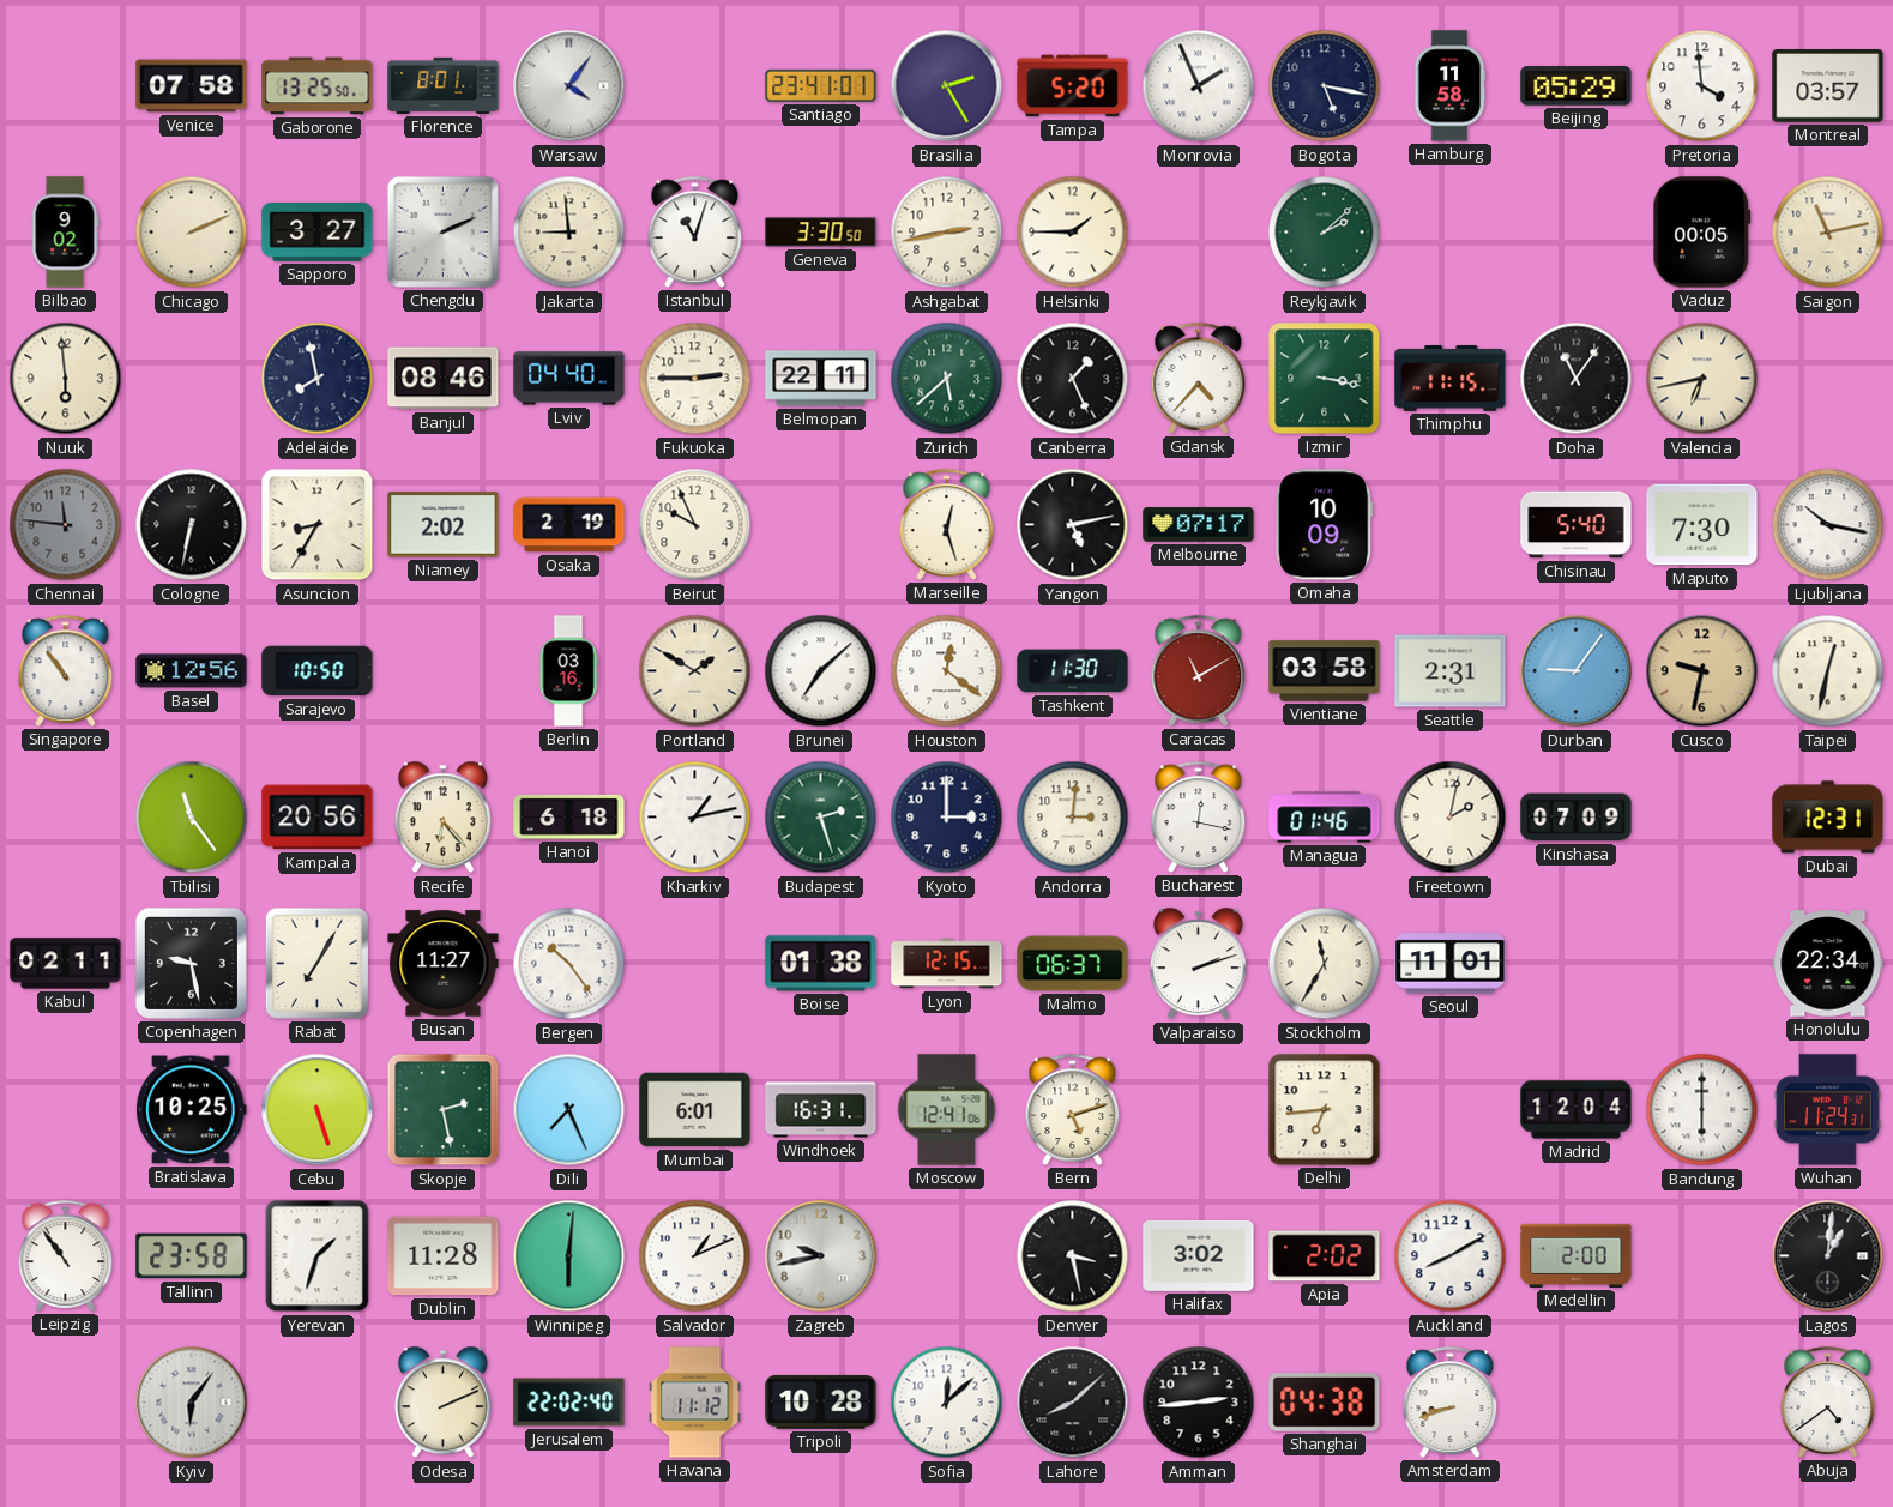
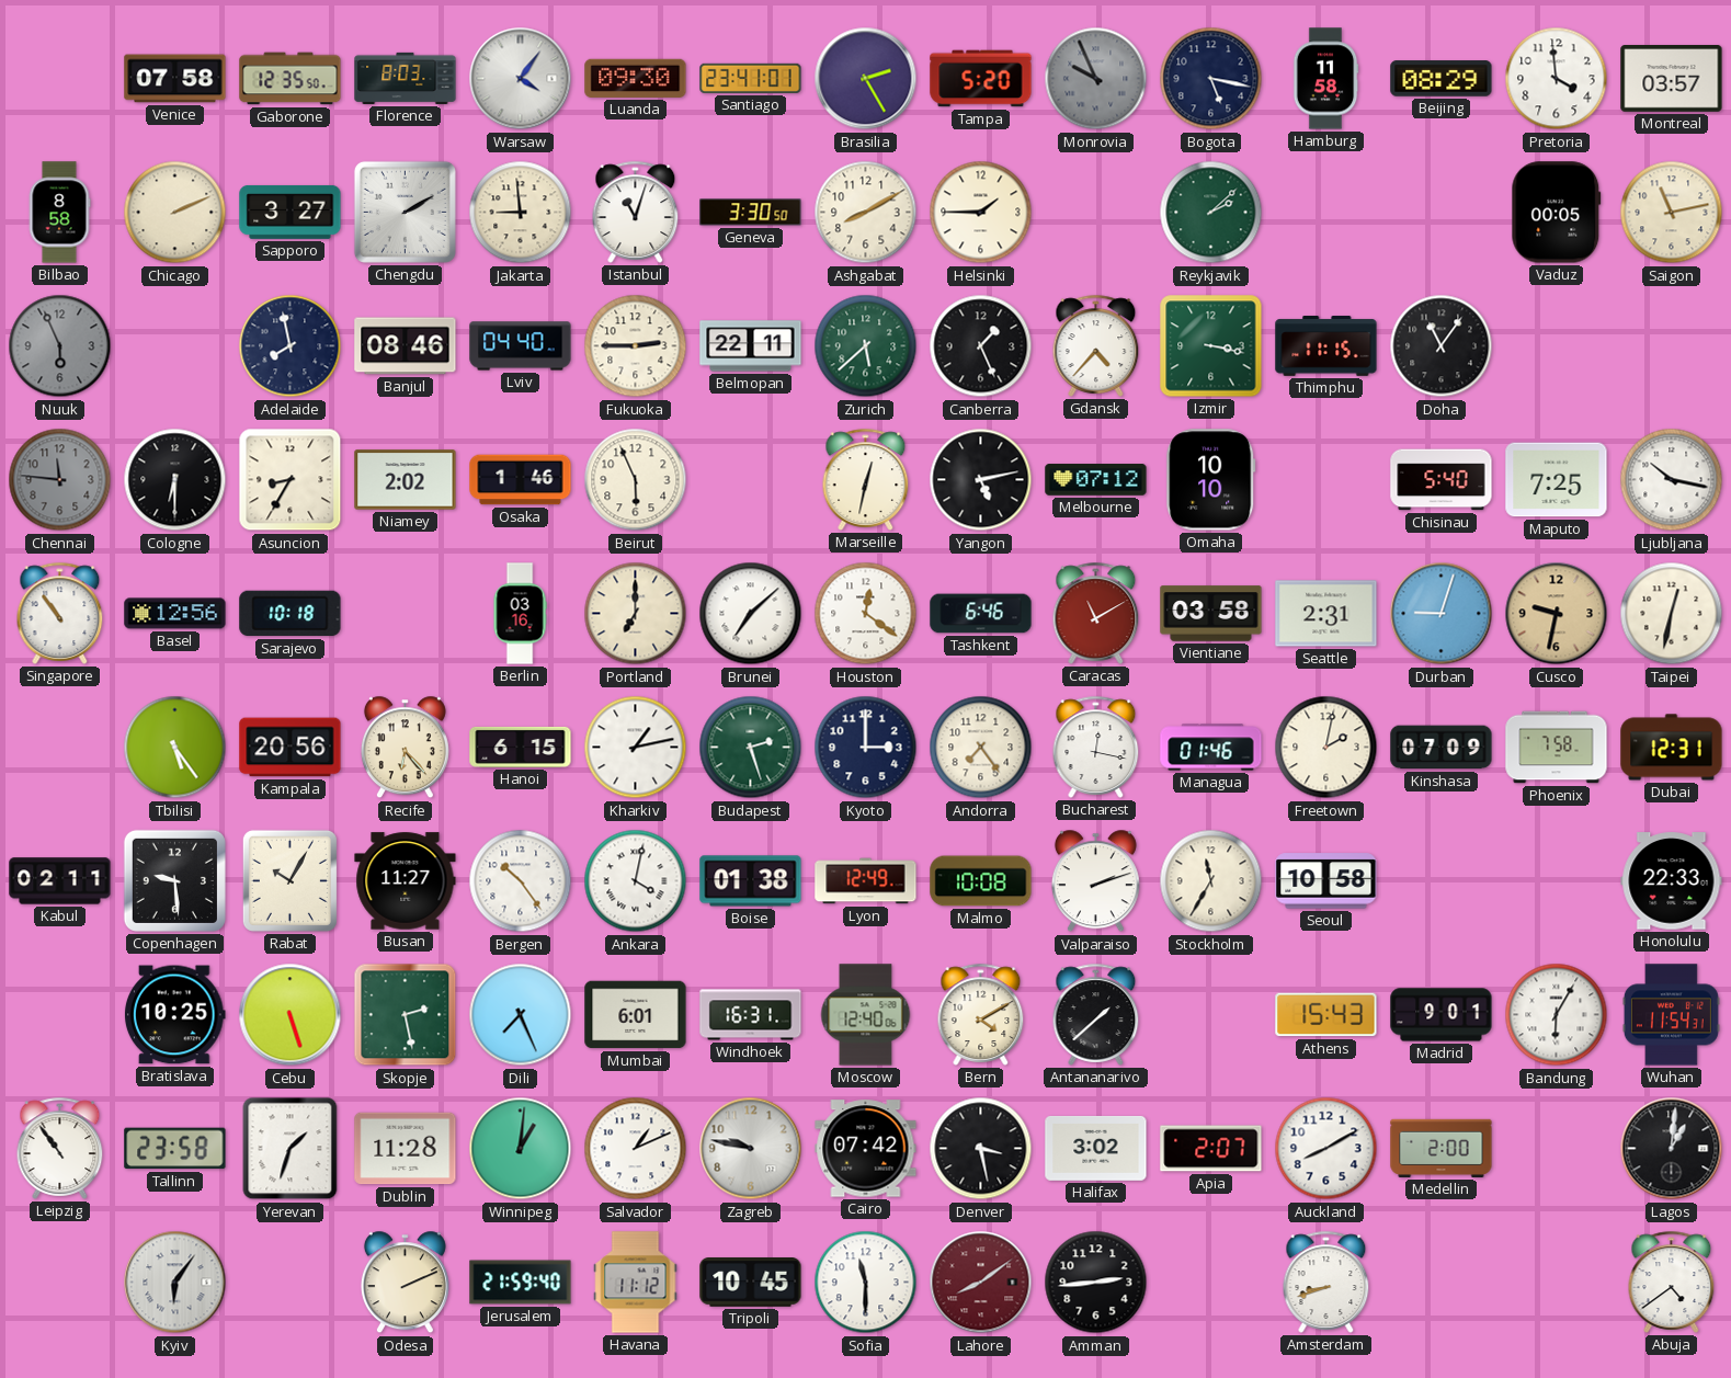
Gaborone: 13:25 -> 12:35
Florence: 8:01 -> 8:03
Luanda: none -> 09:30
Monrovia: 1:56 -> 9:56
Monrovia dial: white -> grey
Beijing: 05:29 -> 08:29
Bilbao: 9:02 -> 8:58
Chengdu: 2:11 -> 2:10
Ashgabat: 2:43 -> 8:10
Nuuk: 5:59 -> 5:56
Nuuk dial: cream -> grey
Valencia: 6:43 -> none
Cologne: 6:32 -> 6:30
Osaka: 2:19 -> 1:46
Beirut: 9:56 -> 5:56
Marseille: 12:27 -> 12:32
Melbourne: 07:17 -> 07:12
Omaha: 10:09 -> 10:10
Maputo: 7:30 -> 7:25
Sarajevo: 10:50 -> 10:18
Portland: 1:50 -> 7:00
Tashkent: 11:30 -> 6:46
Durban: 9:06 -> 9:03
Tbilisi: 11:24 -> 5:24
Hanoi: 6:18 -> 6:15
Andorra: 3:01 -> 7:24
Phoenix: none -> 7:58
Copenhagen: 9:28 -> 9:29
Rabat: 7:05 -> 10:05
Ankara: none -> 4:02
Lyon: 12:15 -> 12:49
Malmo: 06:37 -> 10:08
Seoul: 11:01 -> 10:58
Honolulu: 22:34 -> 22:33
Moscow: 12:41 -> 12:40
Bern: 5:12 -> 4:10
Antananarivo: none -> 1:38
Delhi: 6:44 -> none
Athens: none -> 15:43
Madrid: 12:04 -> 9:01
Bandung: 6:00 -> 6:05
Wuhan: 11:24 -> 11:54
Winnipeg: 6:01 -> 1:01
Zagreb: 9:43 -> 9:47
Cairo: none -> 07:42
Apia: 2:02 -> 2:07
Jerusalem: 22:02 -> 21:59
Tripoli: 10:28 -> 10:45
Sofia: 12:08 -> 11:30
Lahore: 8:08 -> 8:09
Lahore dial: black -> burgundy
Shanghai: 04:38 -> none
